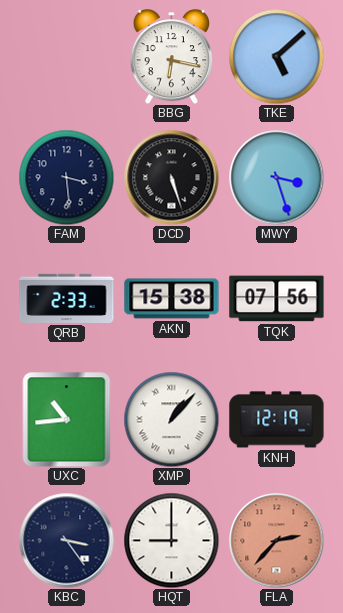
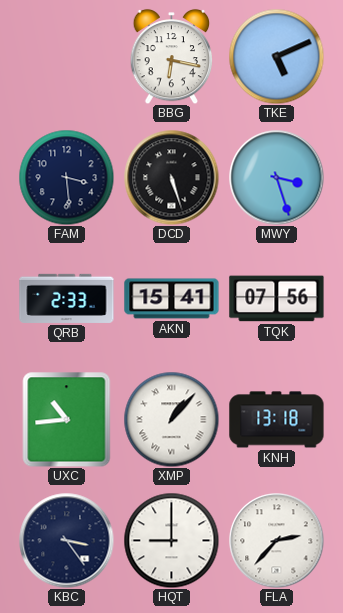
TKE: 5:08 -> 5:11
AKN: 15:38 -> 15:41
KNH: 12:19 -> 13:18
FLA dial: salmon -> white
